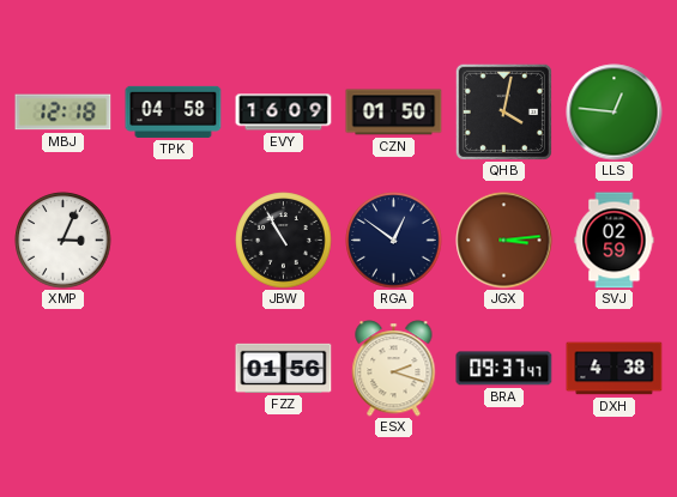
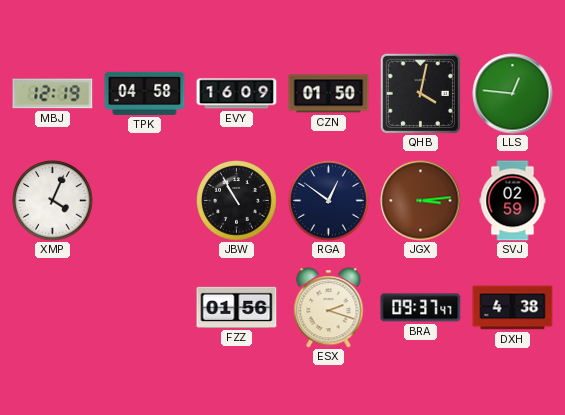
MBJ: 12:18 -> 12:19
XMP: 3:04 -> 4:04
